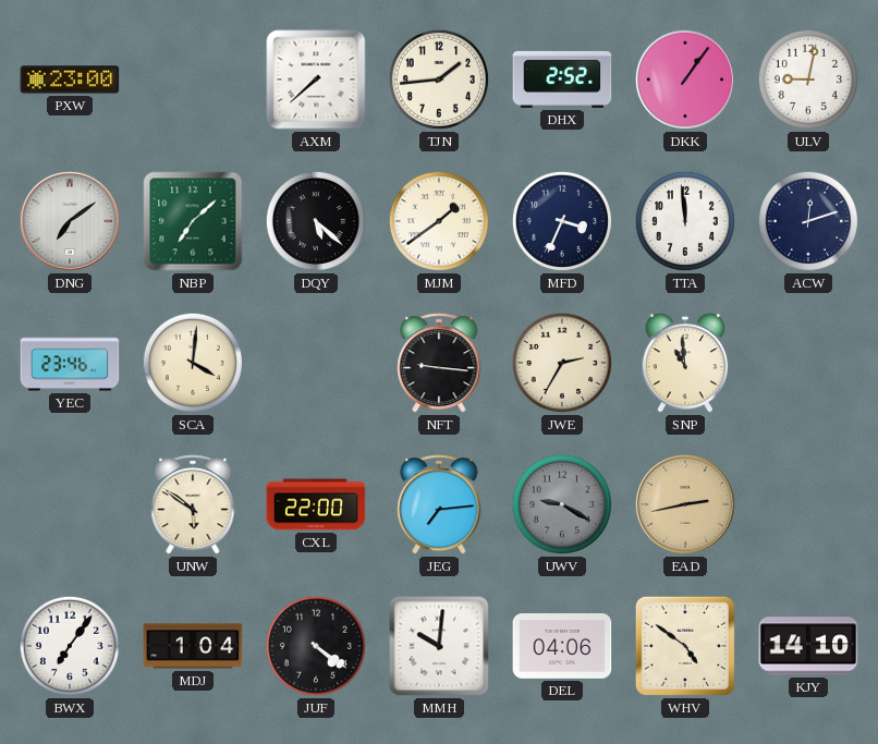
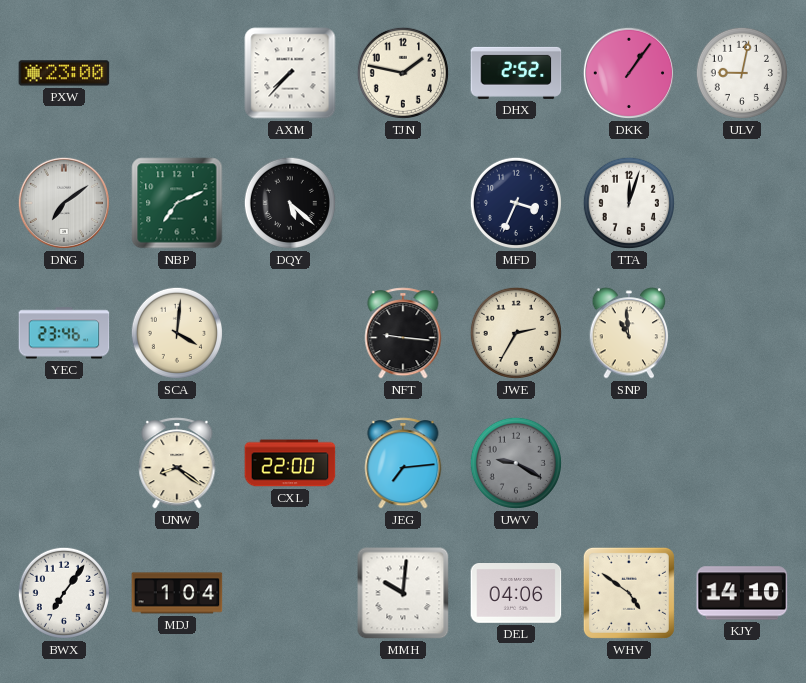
AXM: 7:38 -> 7:37
TJN: 1:44 -> 1:47
NBP: 7:08 -> 7:11
MJM: 1:39 -> none
TTA: 11:59 -> 12:03
ACW: 12:12 -> none
UNW: 5:51 -> 8:21
EAD: 2:43 -> none
JUF: 4:21 -> none
